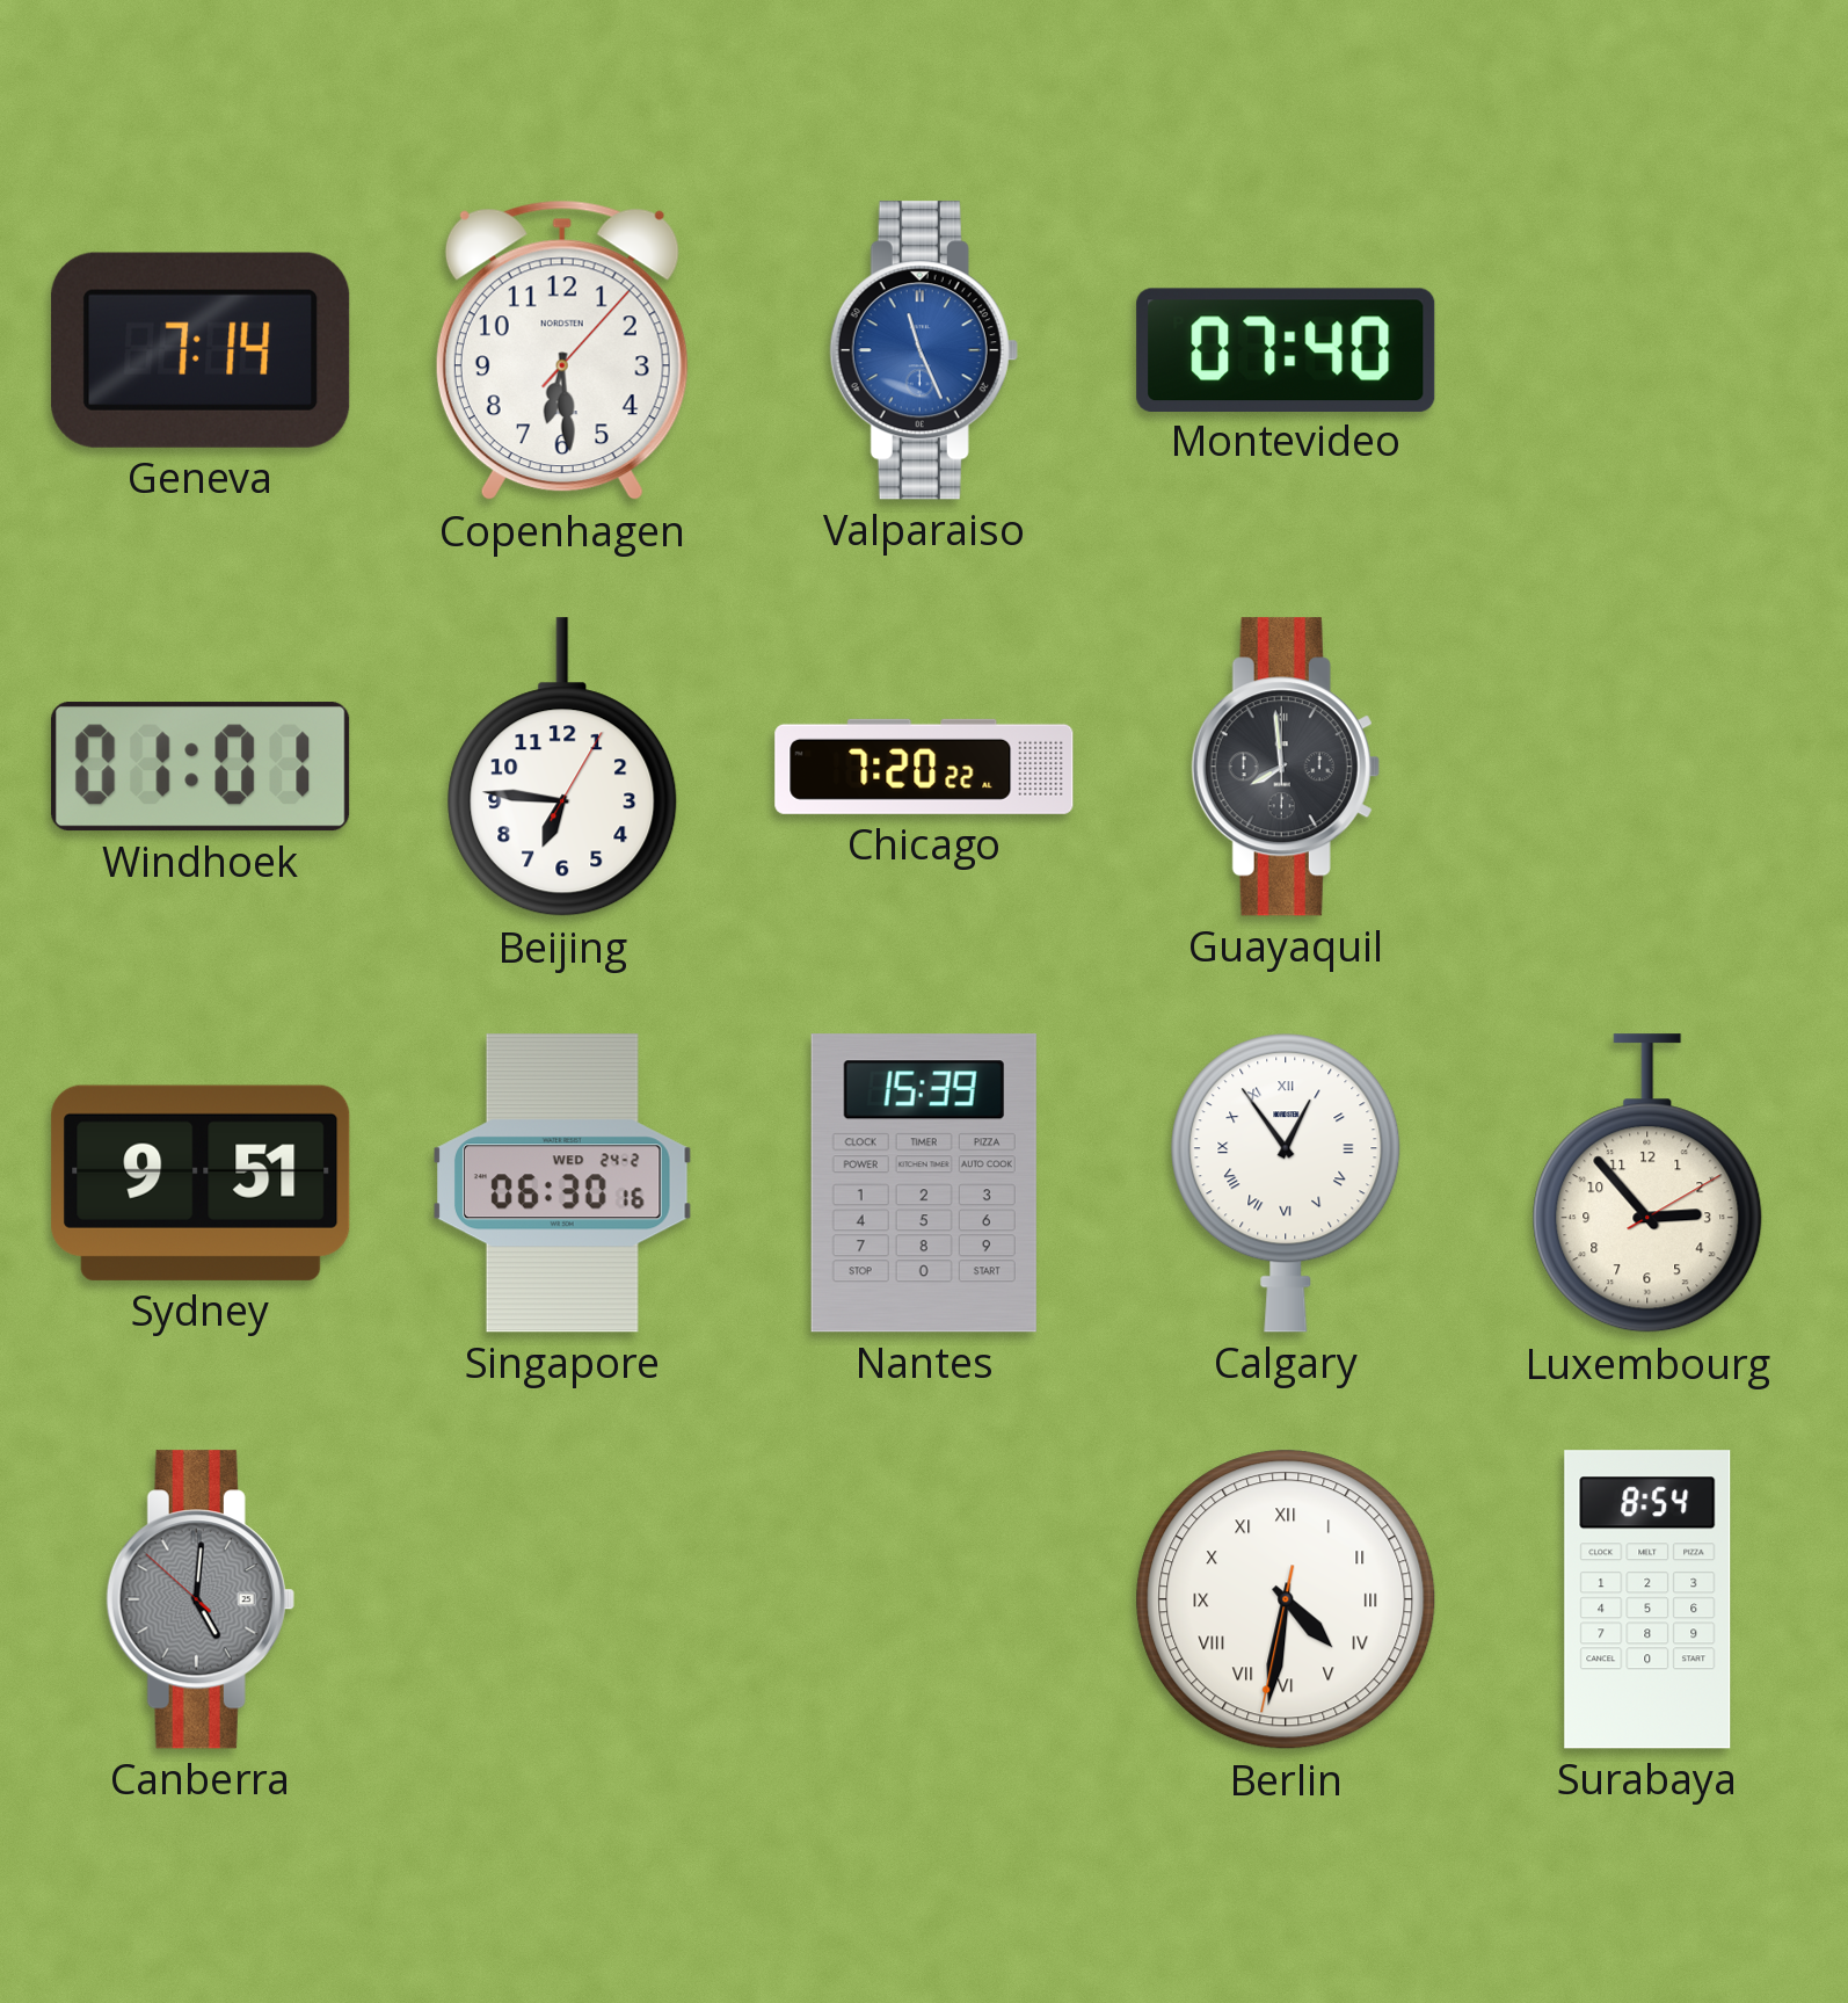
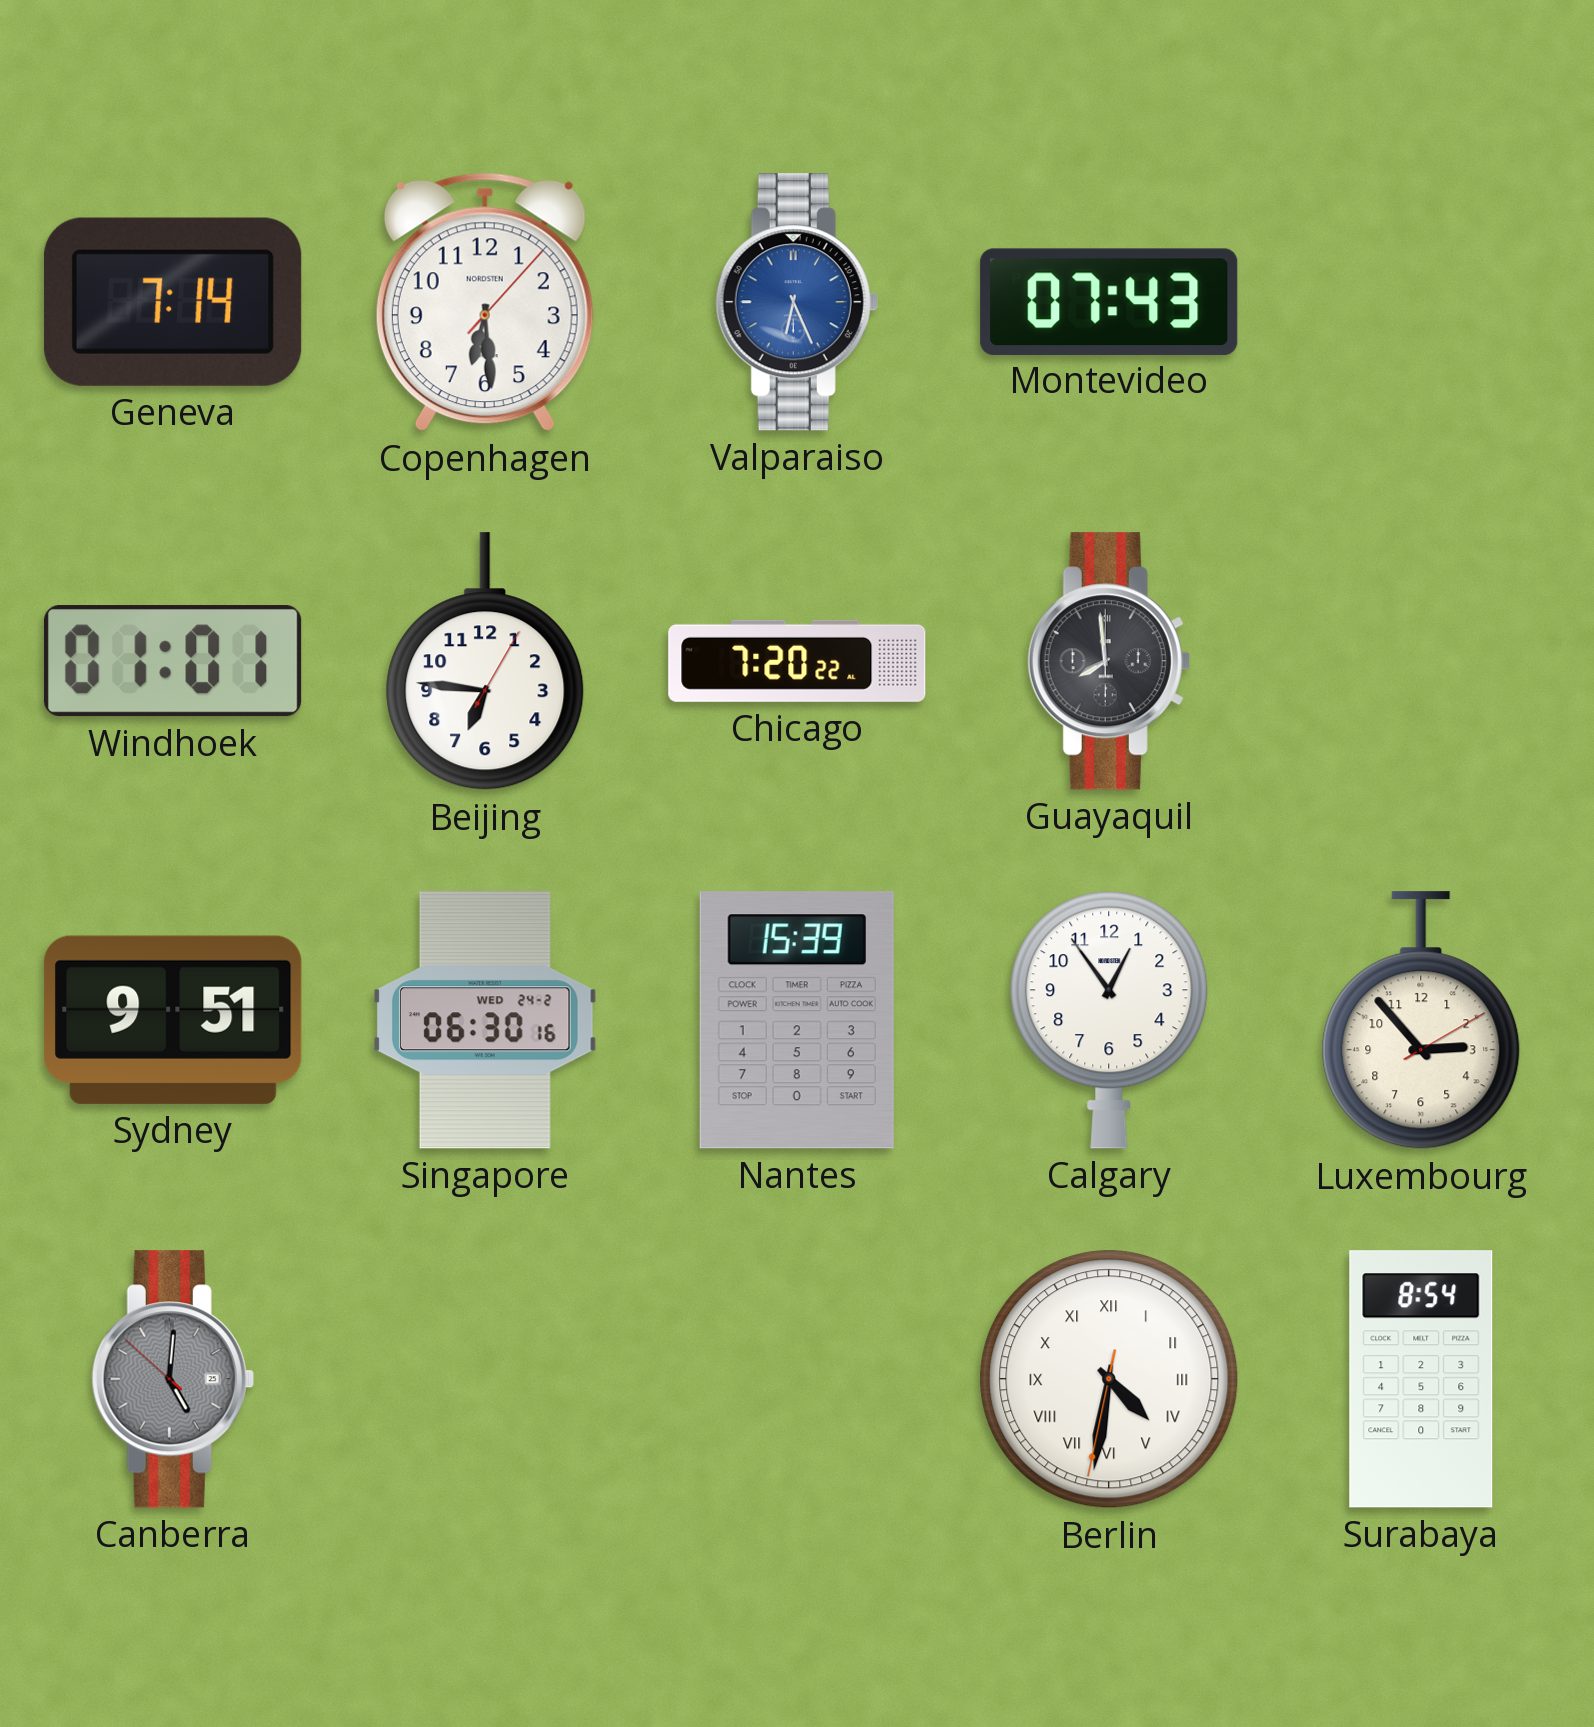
Valparaiso: 11:26 -> 6:26
Montevideo: 07:40 -> 07:43
Calgary numerals: Roman -> Arabic
